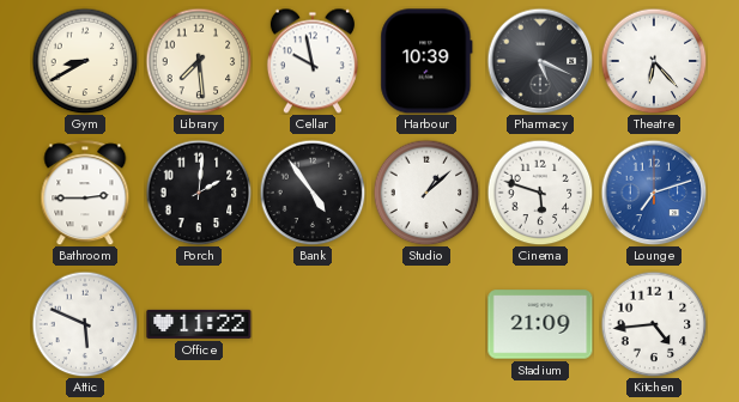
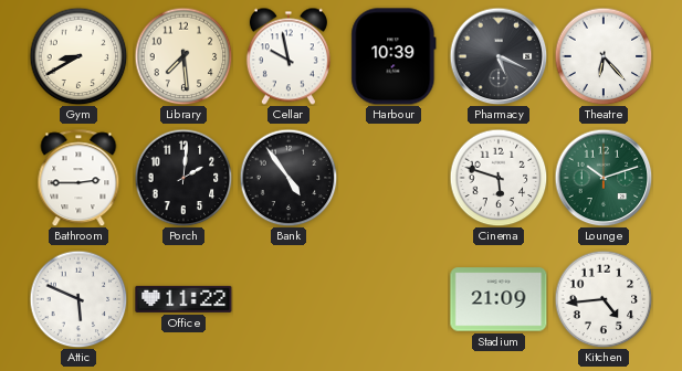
Studio: 1:08 -> none
Lounge: 7:12 -> 10:12
Lounge dial: blue -> green
